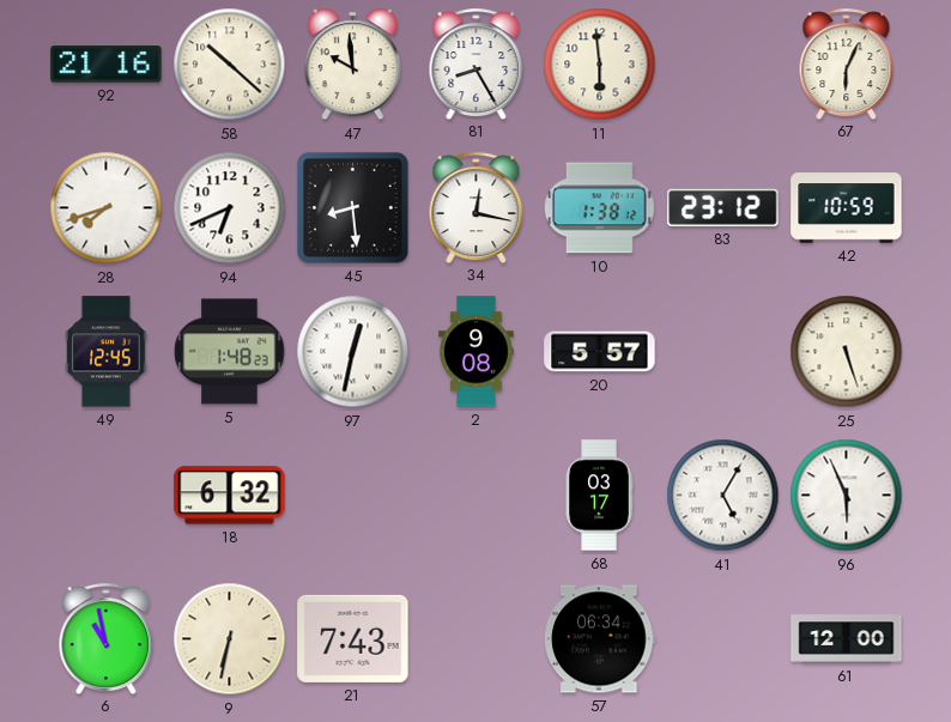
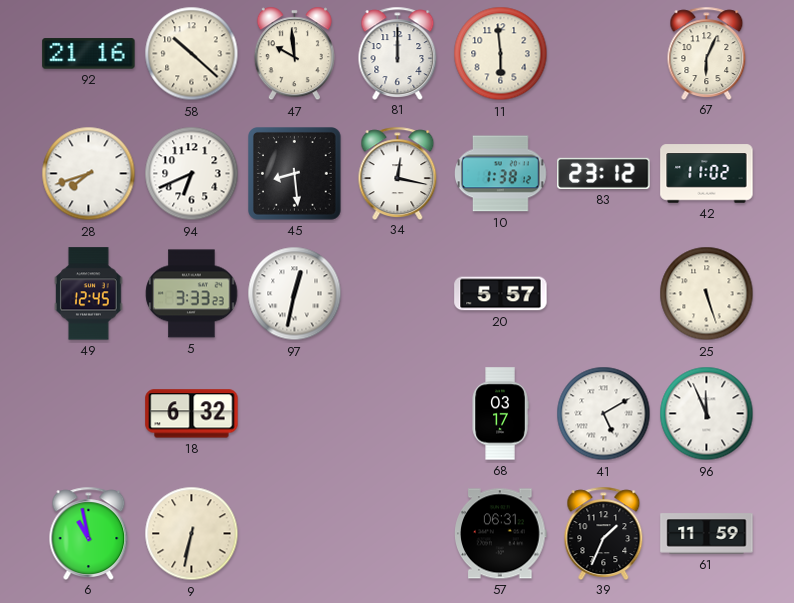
81: 8:25 -> 12:00
42: 10:59 -> 11:02
5: 1:48 -> 3:33
2: 9:08 -> none
41: 5:05 -> 5:10
96: 5:56 -> 11:56
21: 7:43 -> none
57: 06:34 -> 06:31
39: none -> 1:34
61: 12:00 -> 11:59
